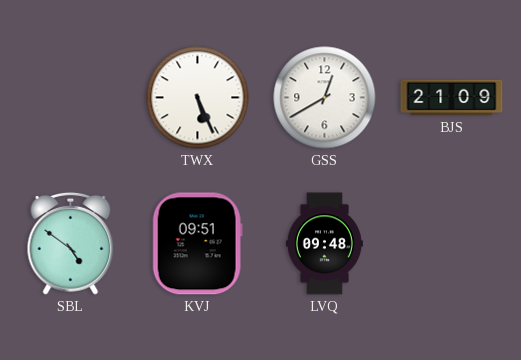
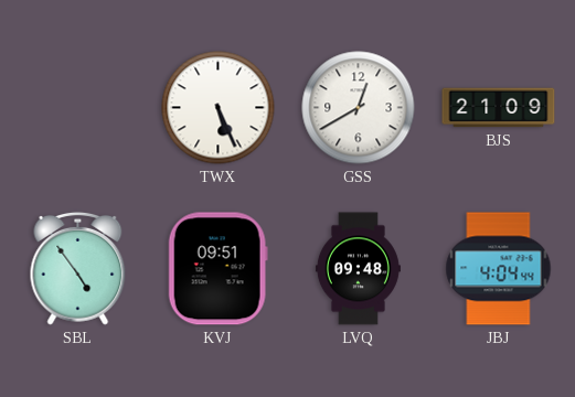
SBL: 4:51 -> 4:54
JBJ: none -> 4:04
